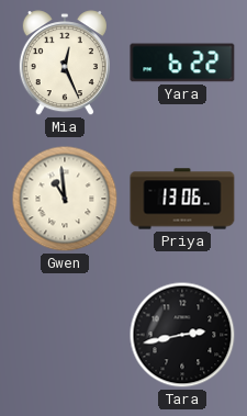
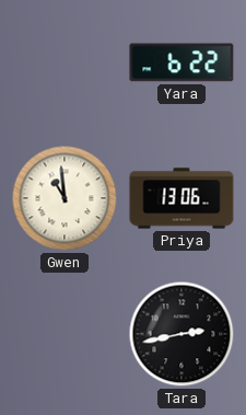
Mia: 12:26 -> none
